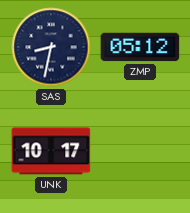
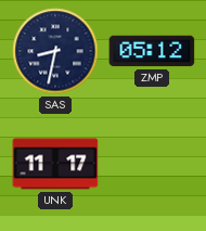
UNK: 10:17 -> 11:17
